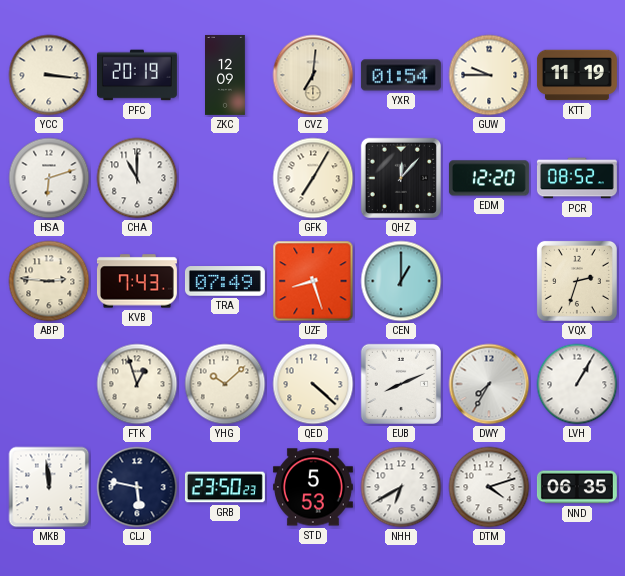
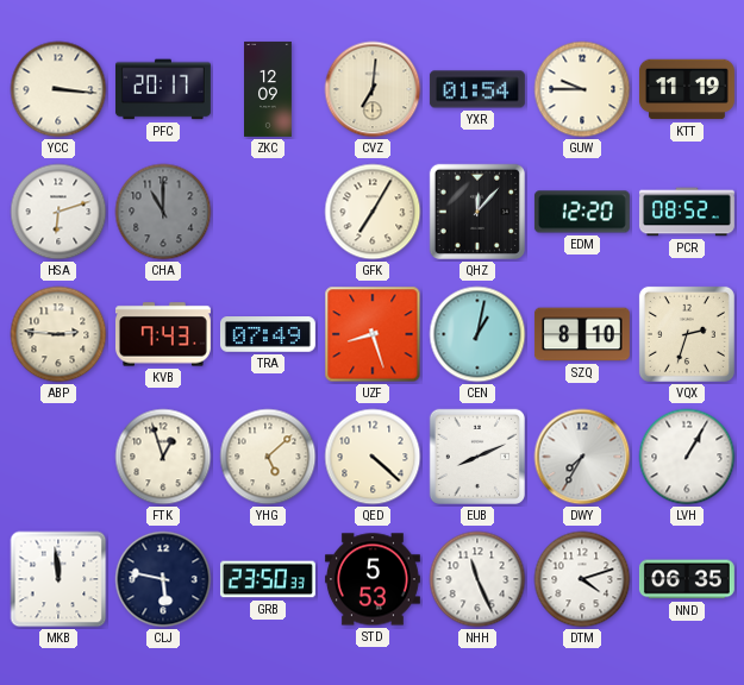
PFC: 20:19 -> 20:17
CHA dial: white -> grey
CEN: 1:00 -> 1:02
SZQ: none -> 8:10
YHG: 10:08 -> 5:08
GRB: 23:50:23 -> 23:50:33
NHH: 6:40 -> 11:26
